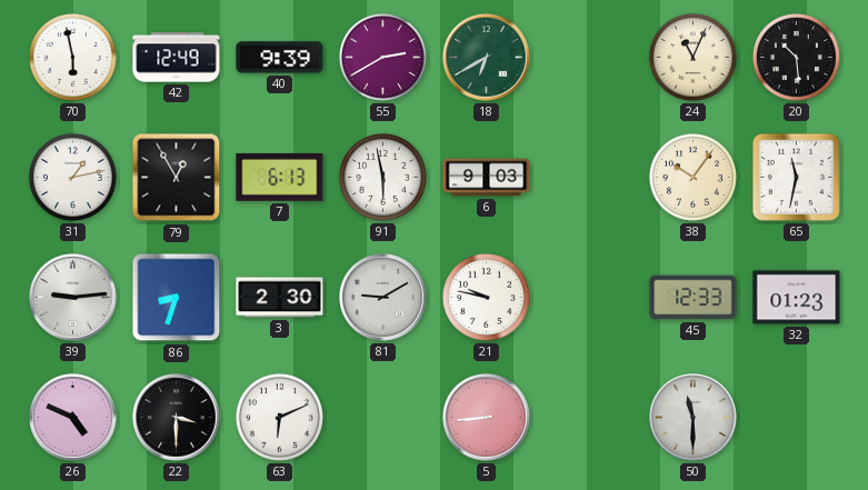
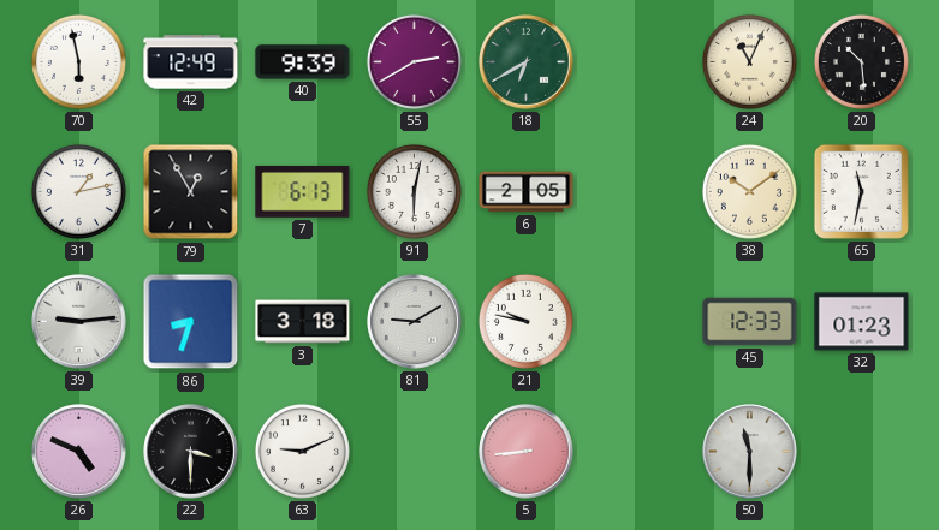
91: 5:58 -> 6:02
6: 9:03 -> 2:05
38: 10:06 -> 10:09
3: 2:30 -> 3:18
63: 6:11 -> 9:11
